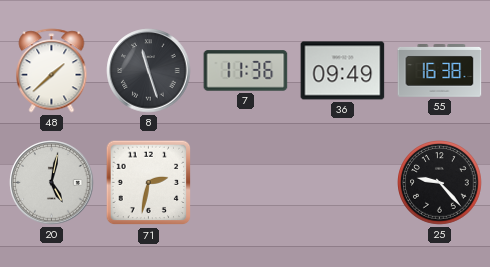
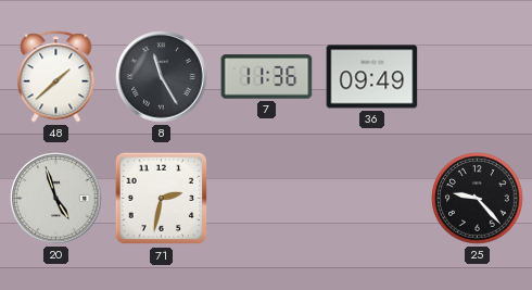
8: 11:27 -> 11:25
55: 16:38 -> none
20: 5:02 -> 4:57
